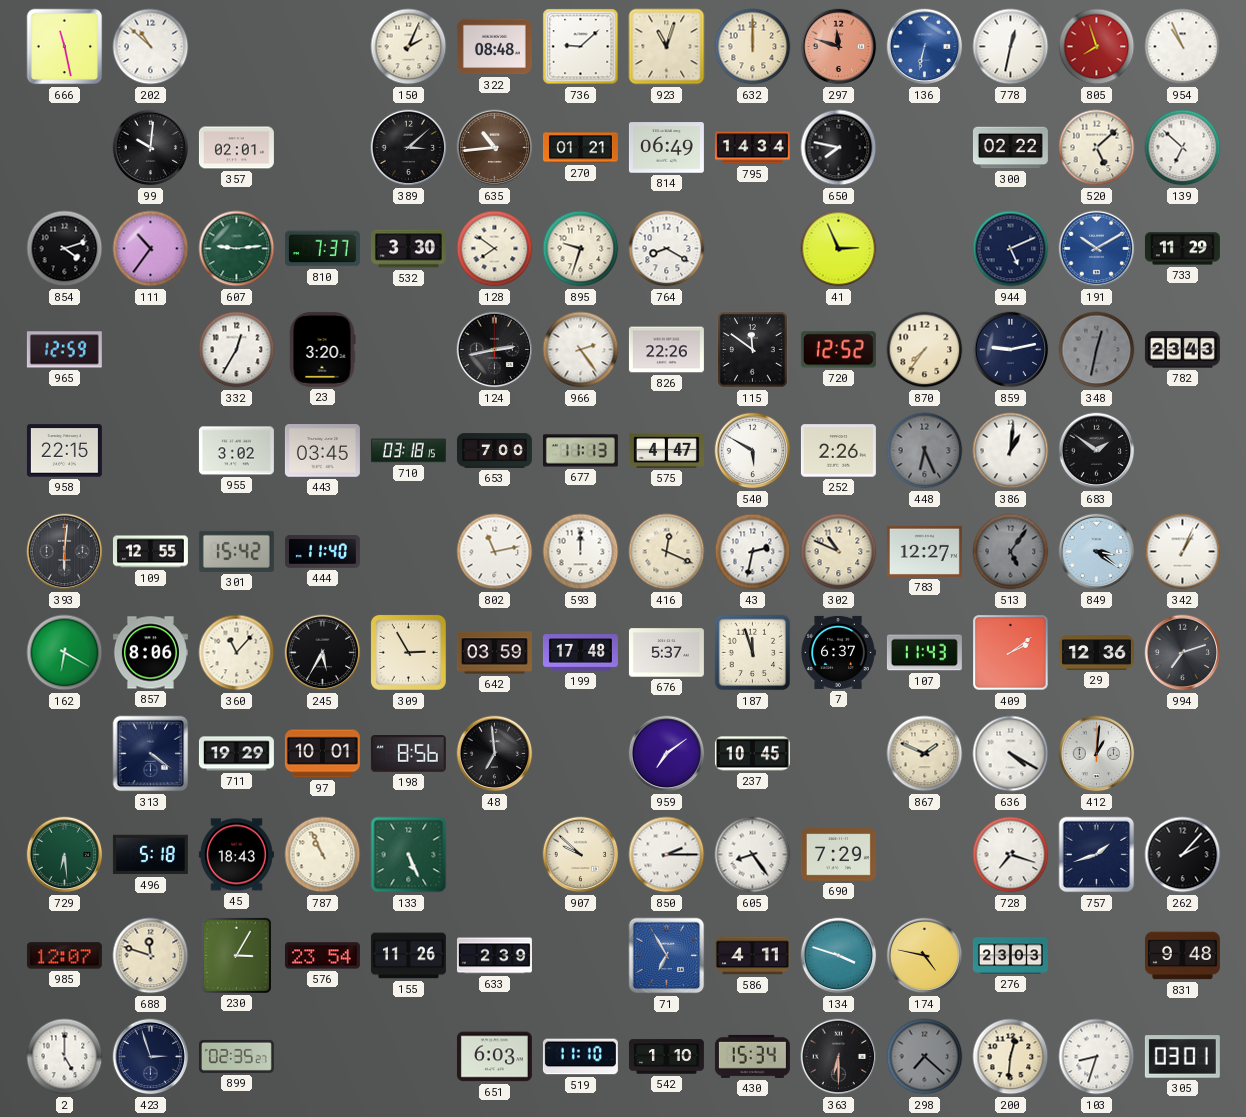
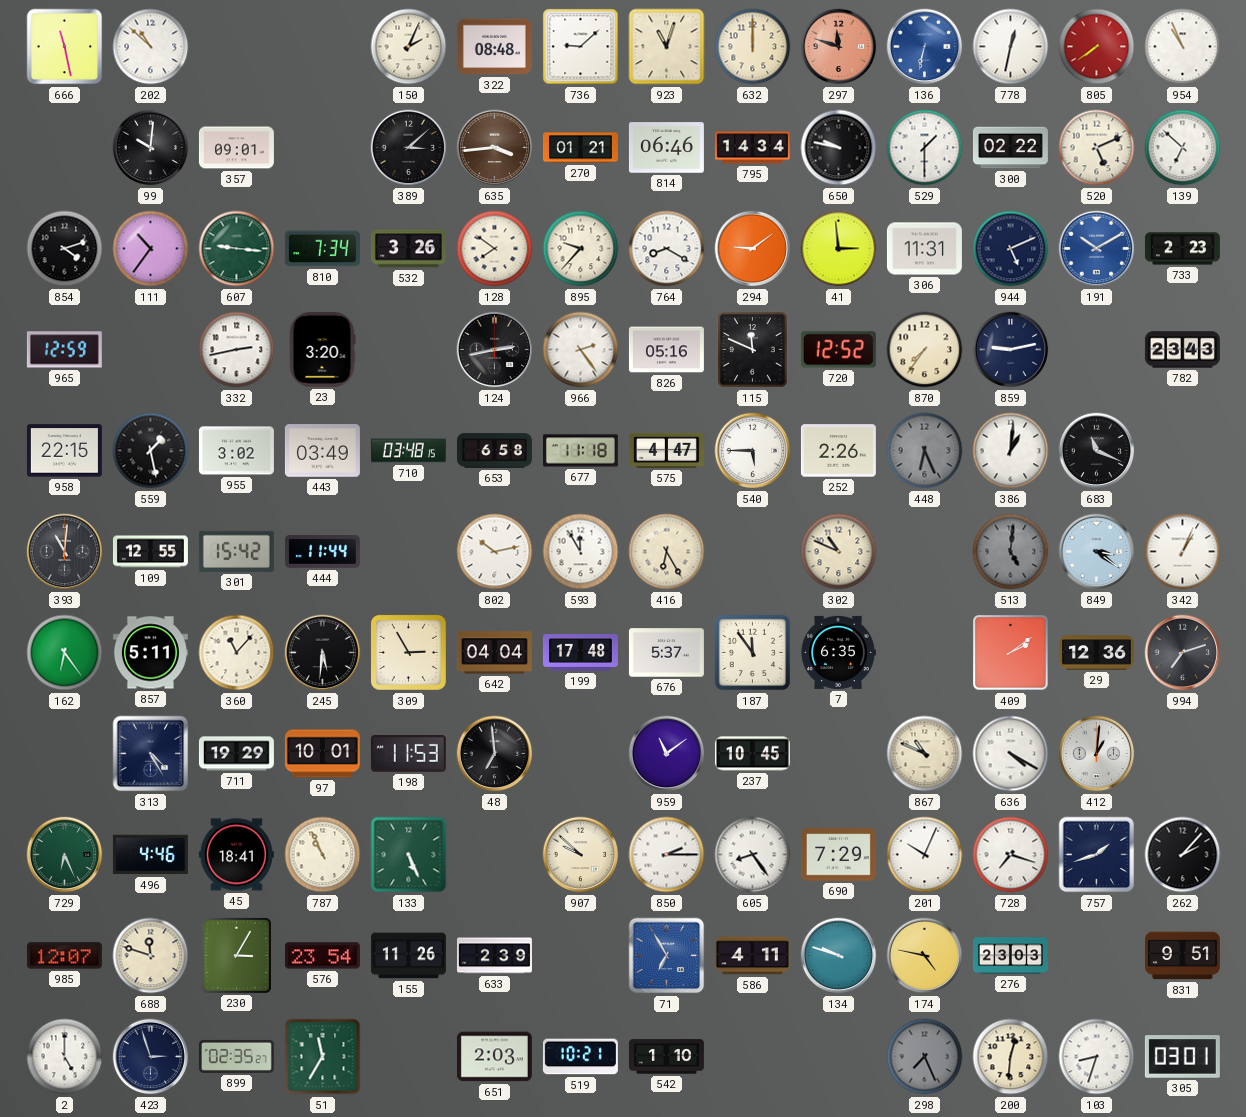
805: 7:57 -> 7:39
357: 02:01 -> 09:01
635: 10:44 -> 3:44
814: 06:49 -> 06:46
650: 7:47 -> 9:47
529: none -> 1:30
520: 5:08 -> 5:11
607: 9:14 -> 9:16
810: 7:37 -> 7:34
532: 3:30 -> 3:26
895: 9:33 -> 9:37
294: none -> 9:09
41: 2:56 -> 2:59
306: none -> 11:31
733: 11:29 -> 2:23
332: 12:35 -> 2:43
826: 22:26 -> 05:16
115: 11:51 -> 11:49
348: 12:32 -> none
559: none -> 1:28
443: 03:45 -> 03:49
710: 03:18 -> 03:48
653: 7:00 -> 6:58
677: 11:13 -> 11:18
540: 5:50 -> 5:45
683: 1:51 -> 11:19
393: 6:01 -> 11:01
444: 11:40 -> 11:44
802: 11:13 -> 10:13
593: 12:00 -> 11:55
416: 12:19 -> 6:25
43: 2:32 -> none
783: 12:27 -> none
513: 5:06 -> 5:01
162: 6:20 -> 6:24
857: 8:06 -> 5:11
245: 5:35 -> 5:31
642: 03:59 -> 04:04
187: 11:57 -> 11:54
7: 6:37 -> 6:35
107: 11:43 -> none
313: 4:21 -> 4:25
198: 8:56 -> 11:53
959: 7:09 -> 11:09
867: 1:49 -> 10:49
729: 6:29 -> 6:26
496: 5:18 -> 4:46
45: 18:43 -> 18:41
201: none -> 10:04
134: 3:48 -> 9:48
831: 9:48 -> 9:51
51: none -> 11:35
651: 6:03 -> 2:03
519: 11:10 -> 10:21
430: 15:34 -> none
363: 6:30 -> none
298: 7:22 -> 7:26
